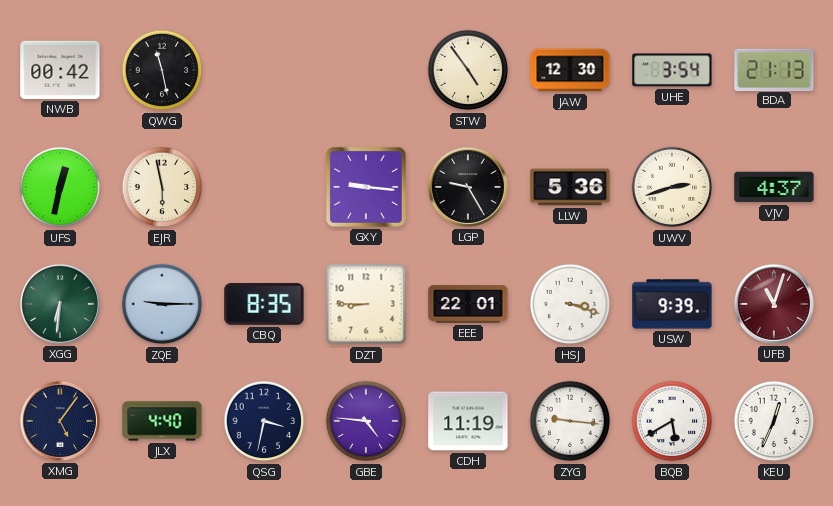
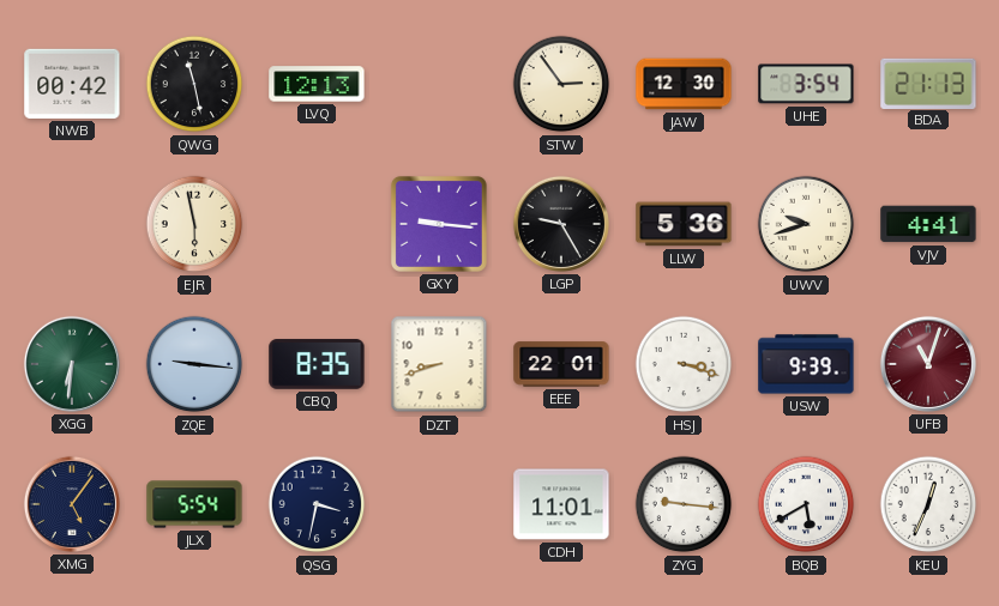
LVQ: none -> 12:13
STW: 4:54 -> 2:54
UFS: 12:32 -> none
UWV: 2:42 -> 9:42
VJV: 4:37 -> 4:41
ZQE: 9:15 -> 9:16
DZT: 8:45 -> 8:42
JLX: 4:40 -> 5:54
GBE: 4:46 -> none
CDH: 11:19 -> 11:01
